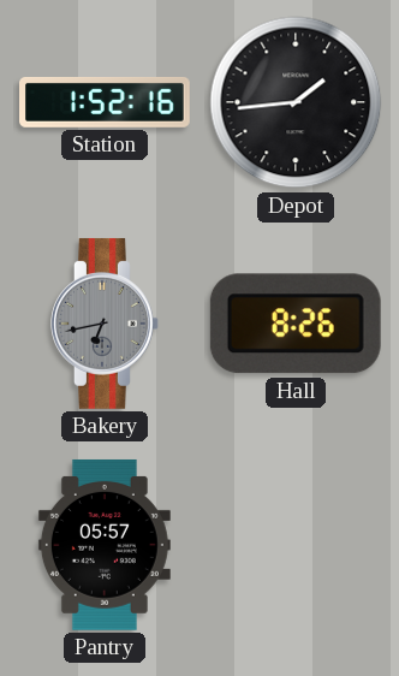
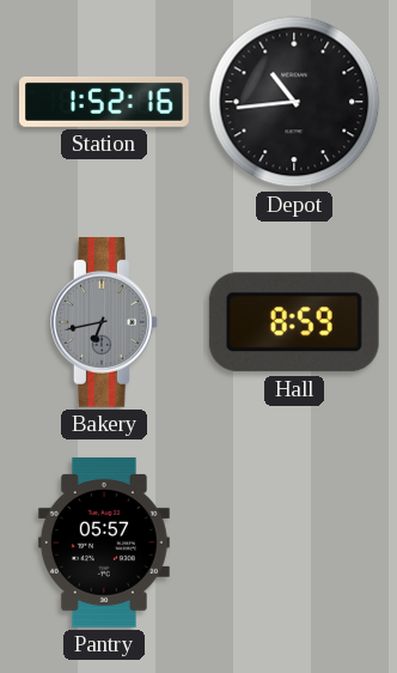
Depot: 1:44 -> 10:44
Hall: 8:26 -> 8:59
